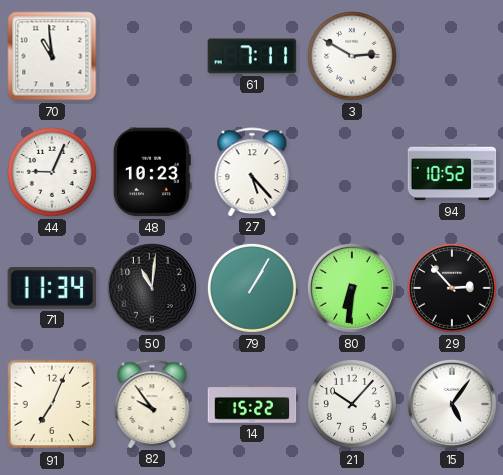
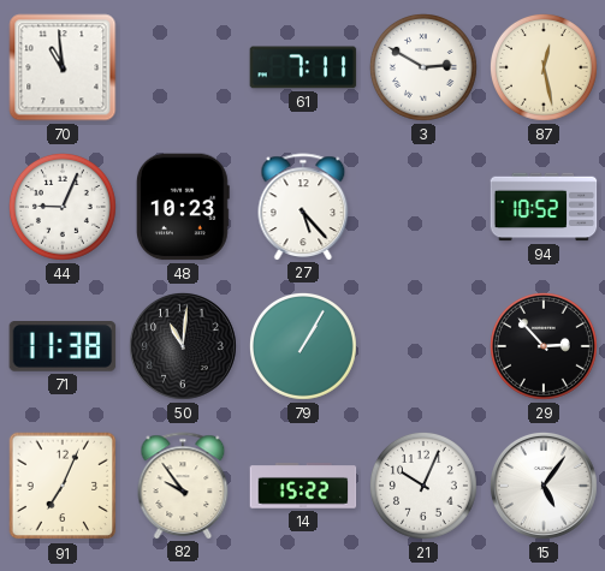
87: none -> 12:28
71: 11:34 -> 11:38
80: 6:31 -> none
21: 10:07 -> 10:04
